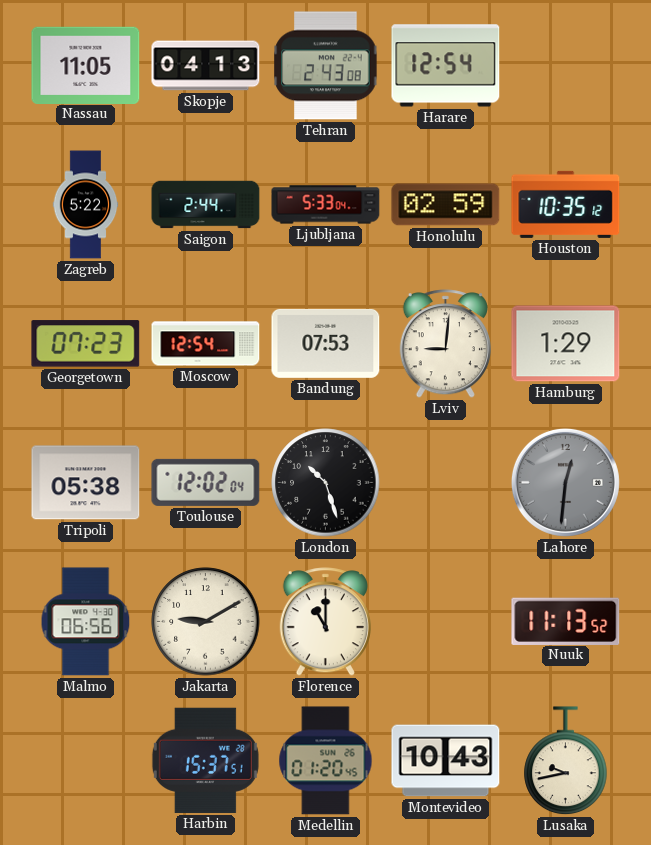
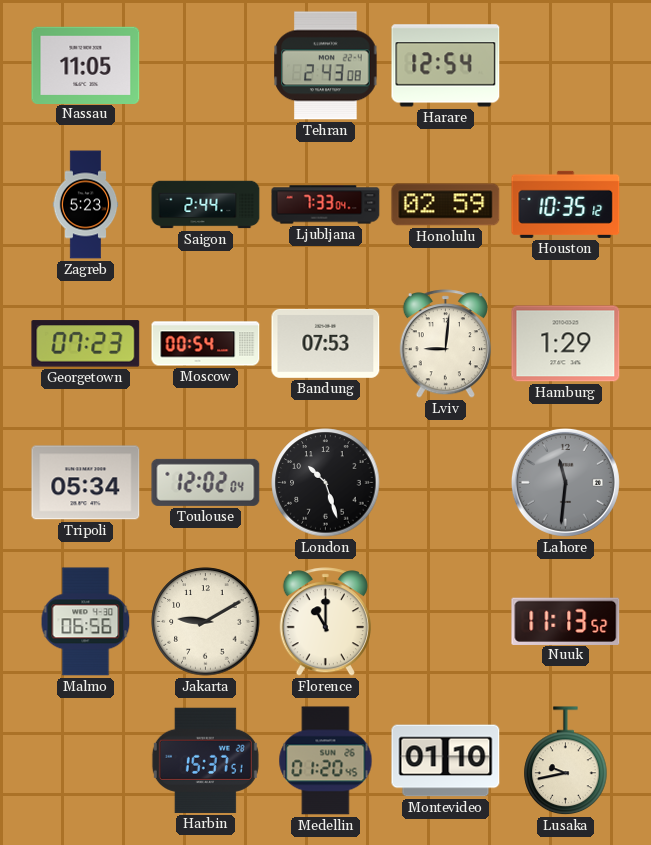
Skopje: 04:13 -> none
Zagreb: 5:22 -> 5:23
Ljubljana: 5:33 -> 7:33
Moscow: 12:54 -> 00:54
Tripoli: 05:38 -> 05:34
Lahore: 12:31 -> 11:31
Montevideo: 10:43 -> 01:10
